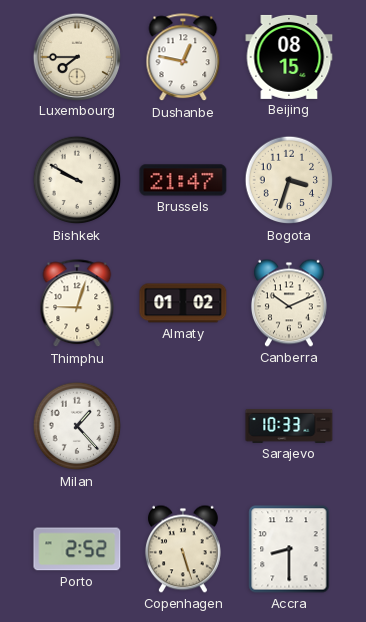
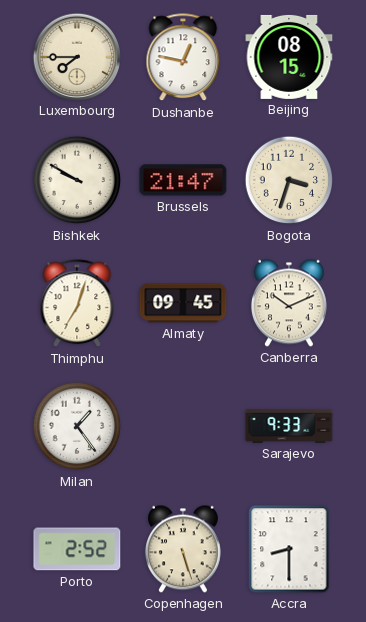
Thimphu: 9:03 -> 7:03
Almaty: 01:02 -> 09:45
Milan: 1:23 -> 1:24
Sarajevo: 10:33 -> 9:33
